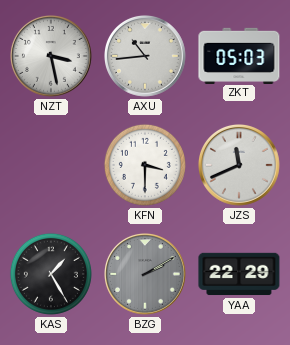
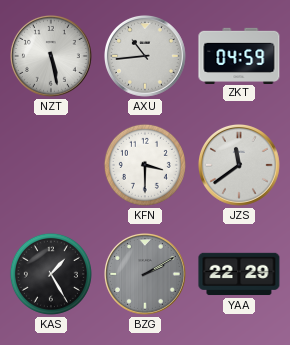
NZT: 3:28 -> 5:28
ZKT: 05:03 -> 04:59
JZS: 11:41 -> 11:39
